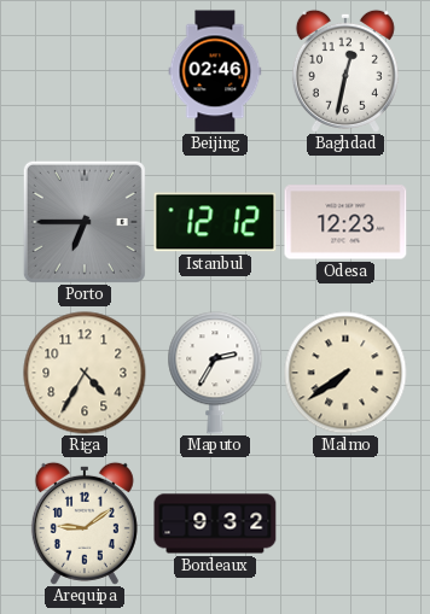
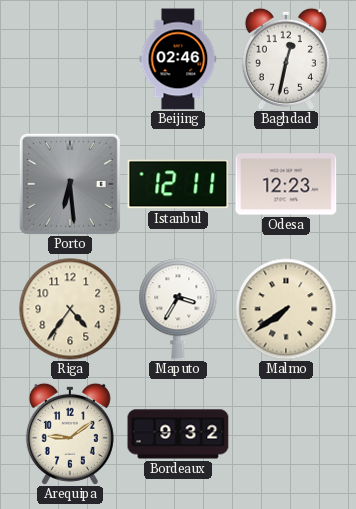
Porto: 6:45 -> 6:29
Istanbul: 12:12 -> 12:11
Riga: 4:35 -> 4:36
Maputo: 2:35 -> 3:35
